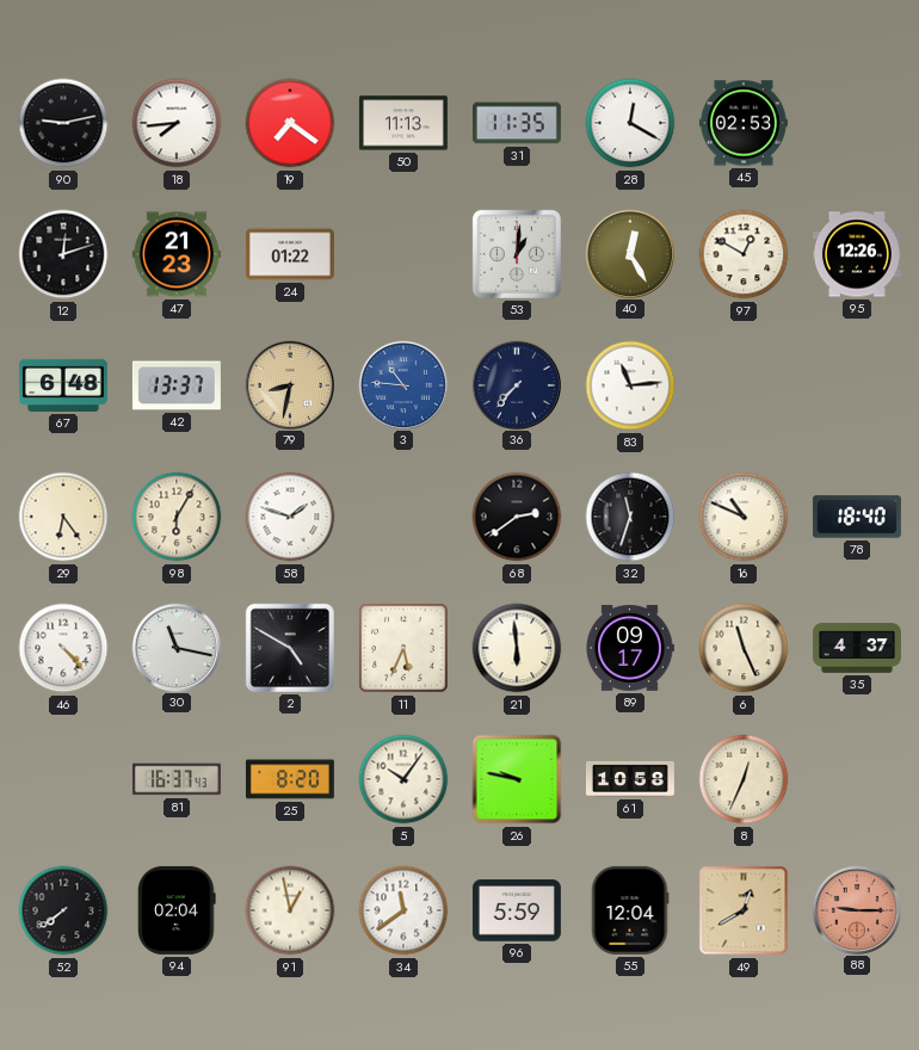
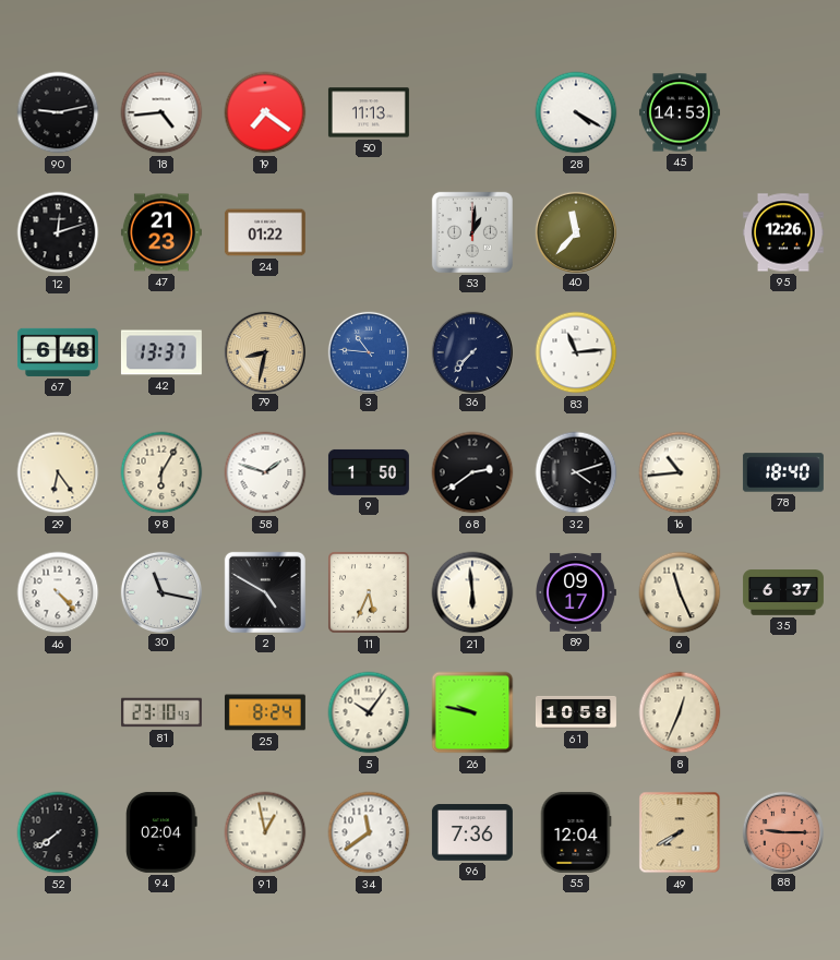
18: 7:44 -> 4:44
31: 11:35 -> none
28: 12:20 -> 4:20
45: 02:53 -> 14:53
40: 12:25 -> 11:37
97: 12:50 -> none
9: none -> 1:50
32: 11:33 -> 4:12
16: 10:49 -> 10:44
35: 4:37 -> 6:37
81: 16:37 -> 23:10
25: 8:20 -> 8:24
96: 5:59 -> 7:36
49: 12:40 -> 7:40
